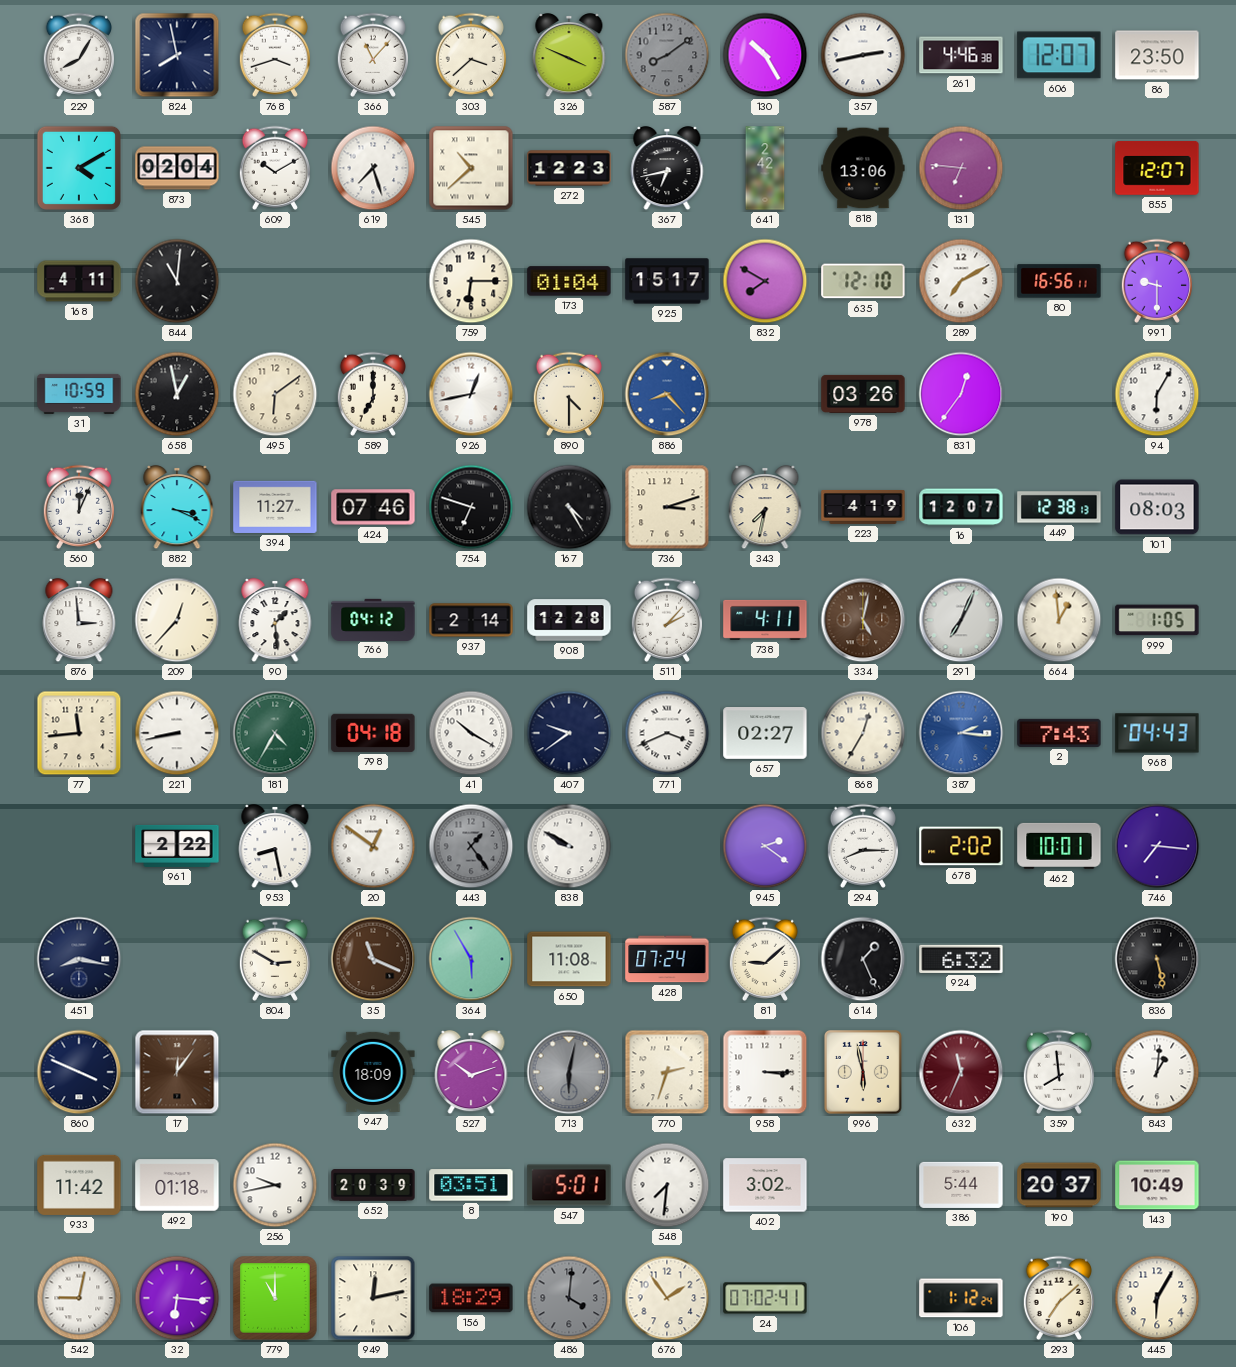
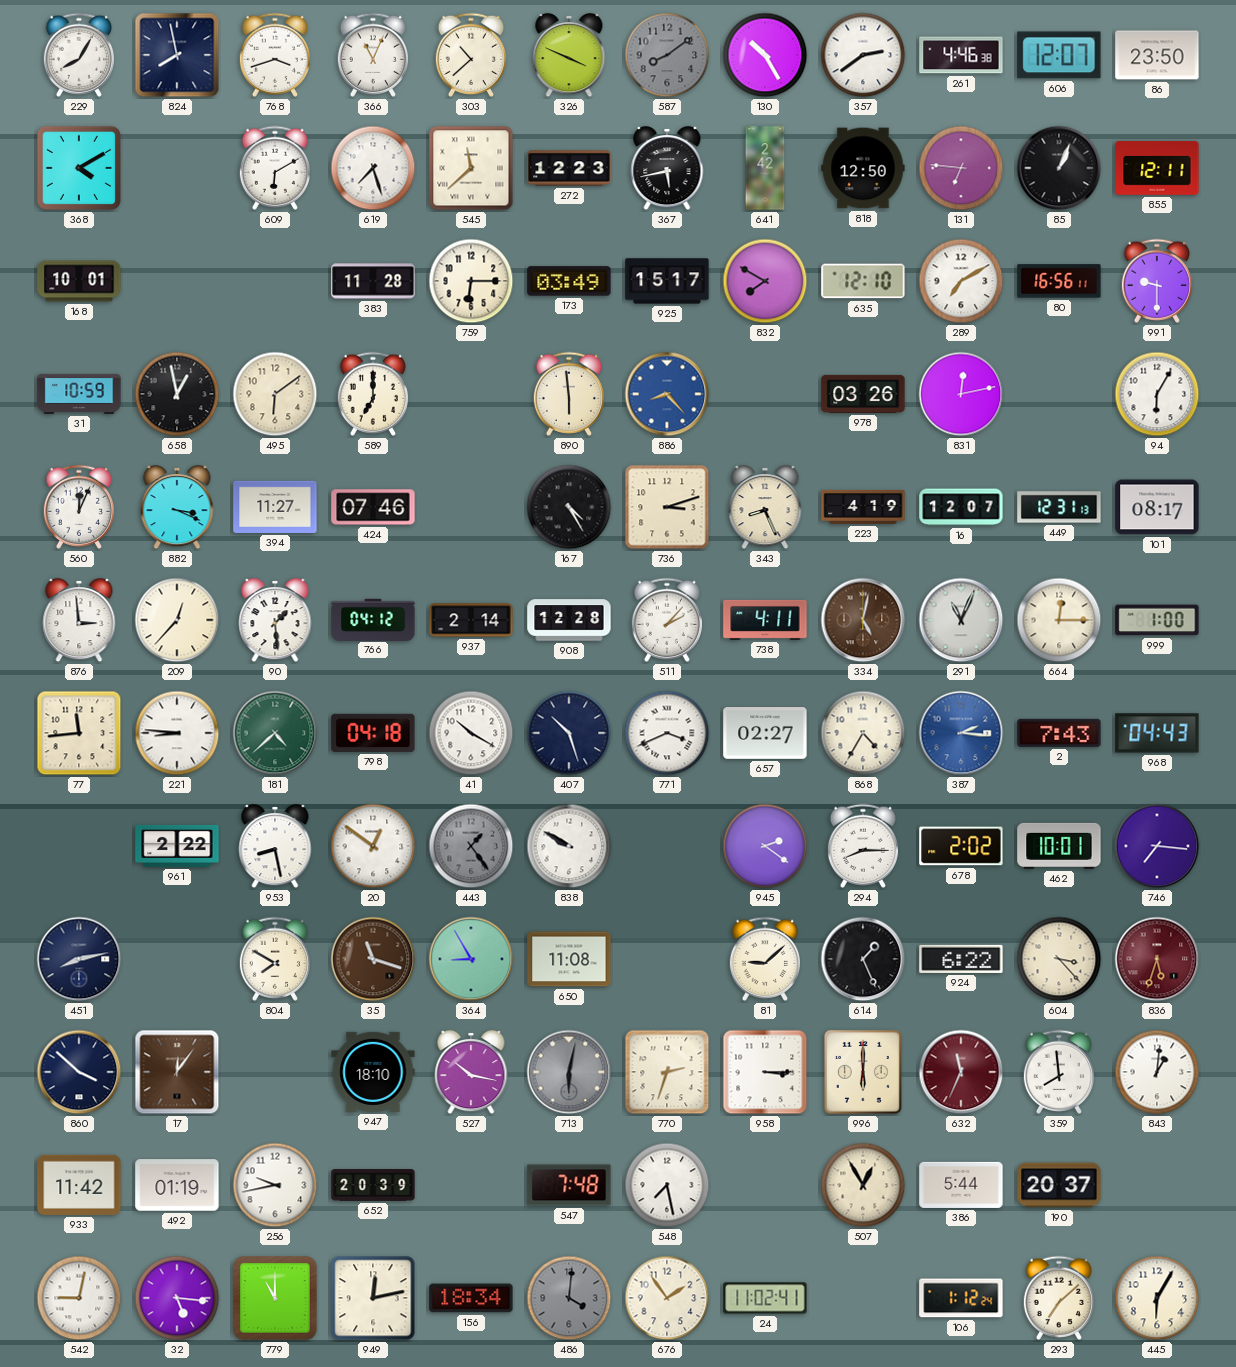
366: 11:07 -> 11:04
303: 3:38 -> 10:38
357: 2:43 -> 2:39
873: 02:04 -> none
609: 10:10 -> 6:10
545: 10:38 -> 11:38
367: 6:43 -> 5:43
818: 13:06 -> 12:50
85: none -> 1:04
855: 12:07 -> 12:11
168: 4:11 -> 10:01
844: 11:01 -> none
383: none -> 11:28
173: 01:04 -> 03:49
926: 12:43 -> none
890: 4:30 -> 5:59
831: 12:36 -> 12:13
754: 6:48 -> none
343: 7:32 -> 8:26
449: 12:38 -> 12:31
101: 08:03 -> 08:17
291: 7:04 -> 11:04
664: 12:59 -> 12:15
999: 1:05 -> 1:00
221: 8:43 -> 8:46
181: 4:35 -> 4:38
407: 9:39 -> 10:27
868: 12:35 -> 4:35
451: 8:17 -> 8:13
804: 2:50 -> 7:50
35: 11:19 -> 11:18
364: 5:55 -> 8:55
428: 07:24 -> none
924: 6:32 -> 6:22
604: none -> 3:23
836: 5:28 -> 5:33
836 dial: black -> burgundy
860: 3:49 -> 3:52
947: 18:09 -> 18:10
527: 10:12 -> 10:17
996: 5:58 -> 6:00
492: 01:18 -> 01:19
8: 03:51 -> none
547: 5:01 -> 7:48
548: 7:31 -> 7:28
402: 3:02 -> none
507: none -> 12:55
143: 10:49 -> none
32: 6:16 -> 5:16
156: 18:29 -> 18:34
24: 07:02 -> 11:02
